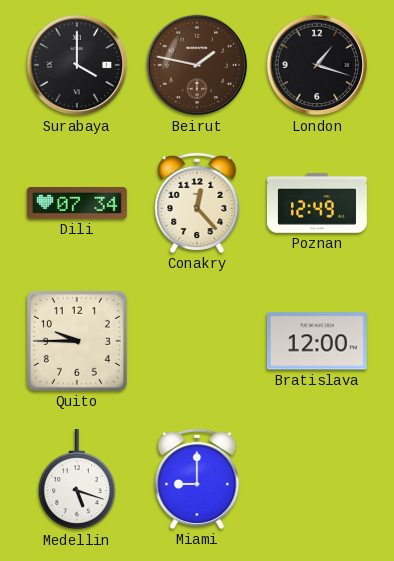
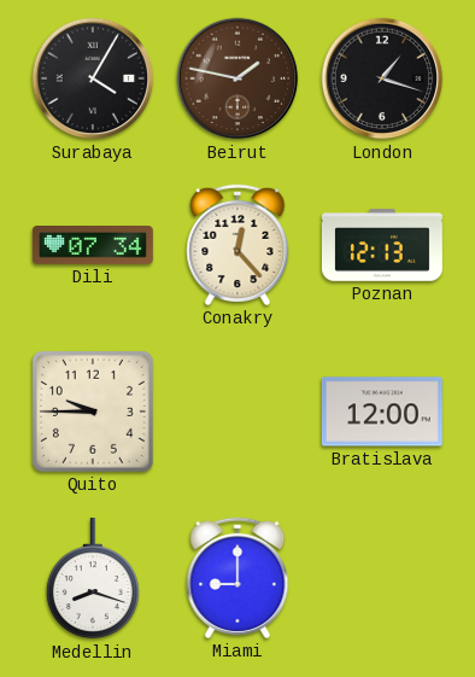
Surabaya: 4:00 -> 4:05
Poznan: 12:49 -> 12:13
Medellin: 5:18 -> 8:18
